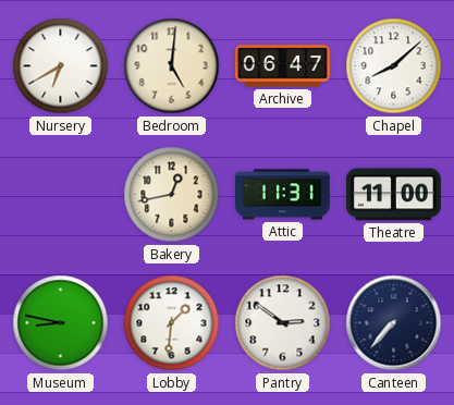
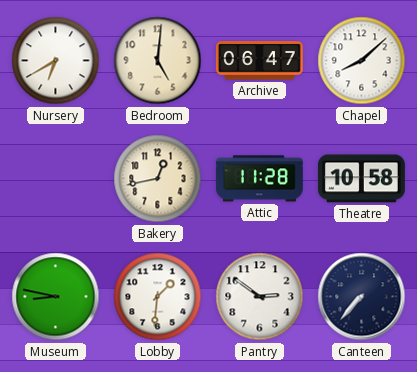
Attic: 11:31 -> 11:28
Theatre: 11:00 -> 10:58
